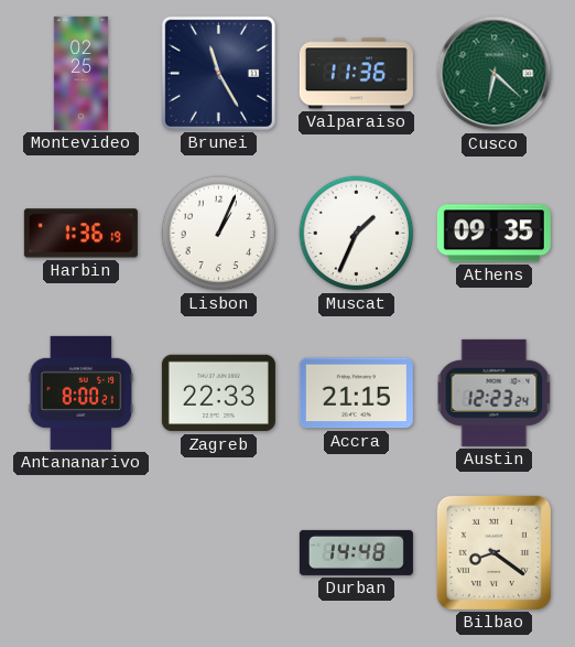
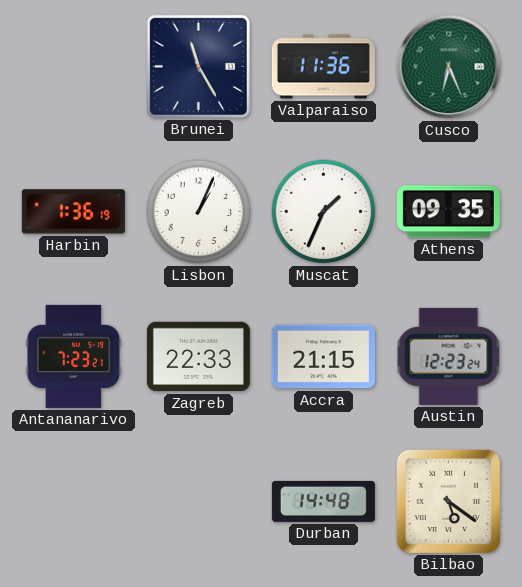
Montevideo: 02:25 -> none
Cusco: 6:22 -> 6:26
Antananarivo: 8:00 -> 7:23
Bilbao: 8:21 -> 5:21
